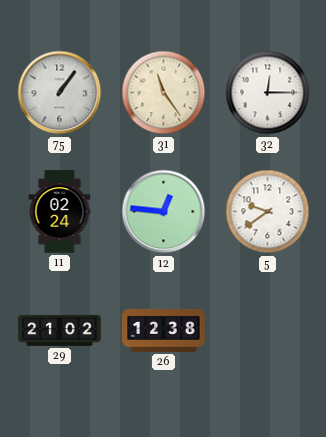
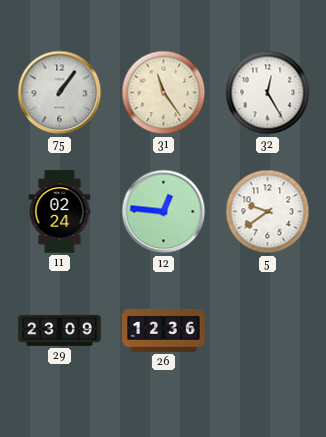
32: 12:15 -> 12:25
29: 21:02 -> 23:09
26: 12:38 -> 12:36
